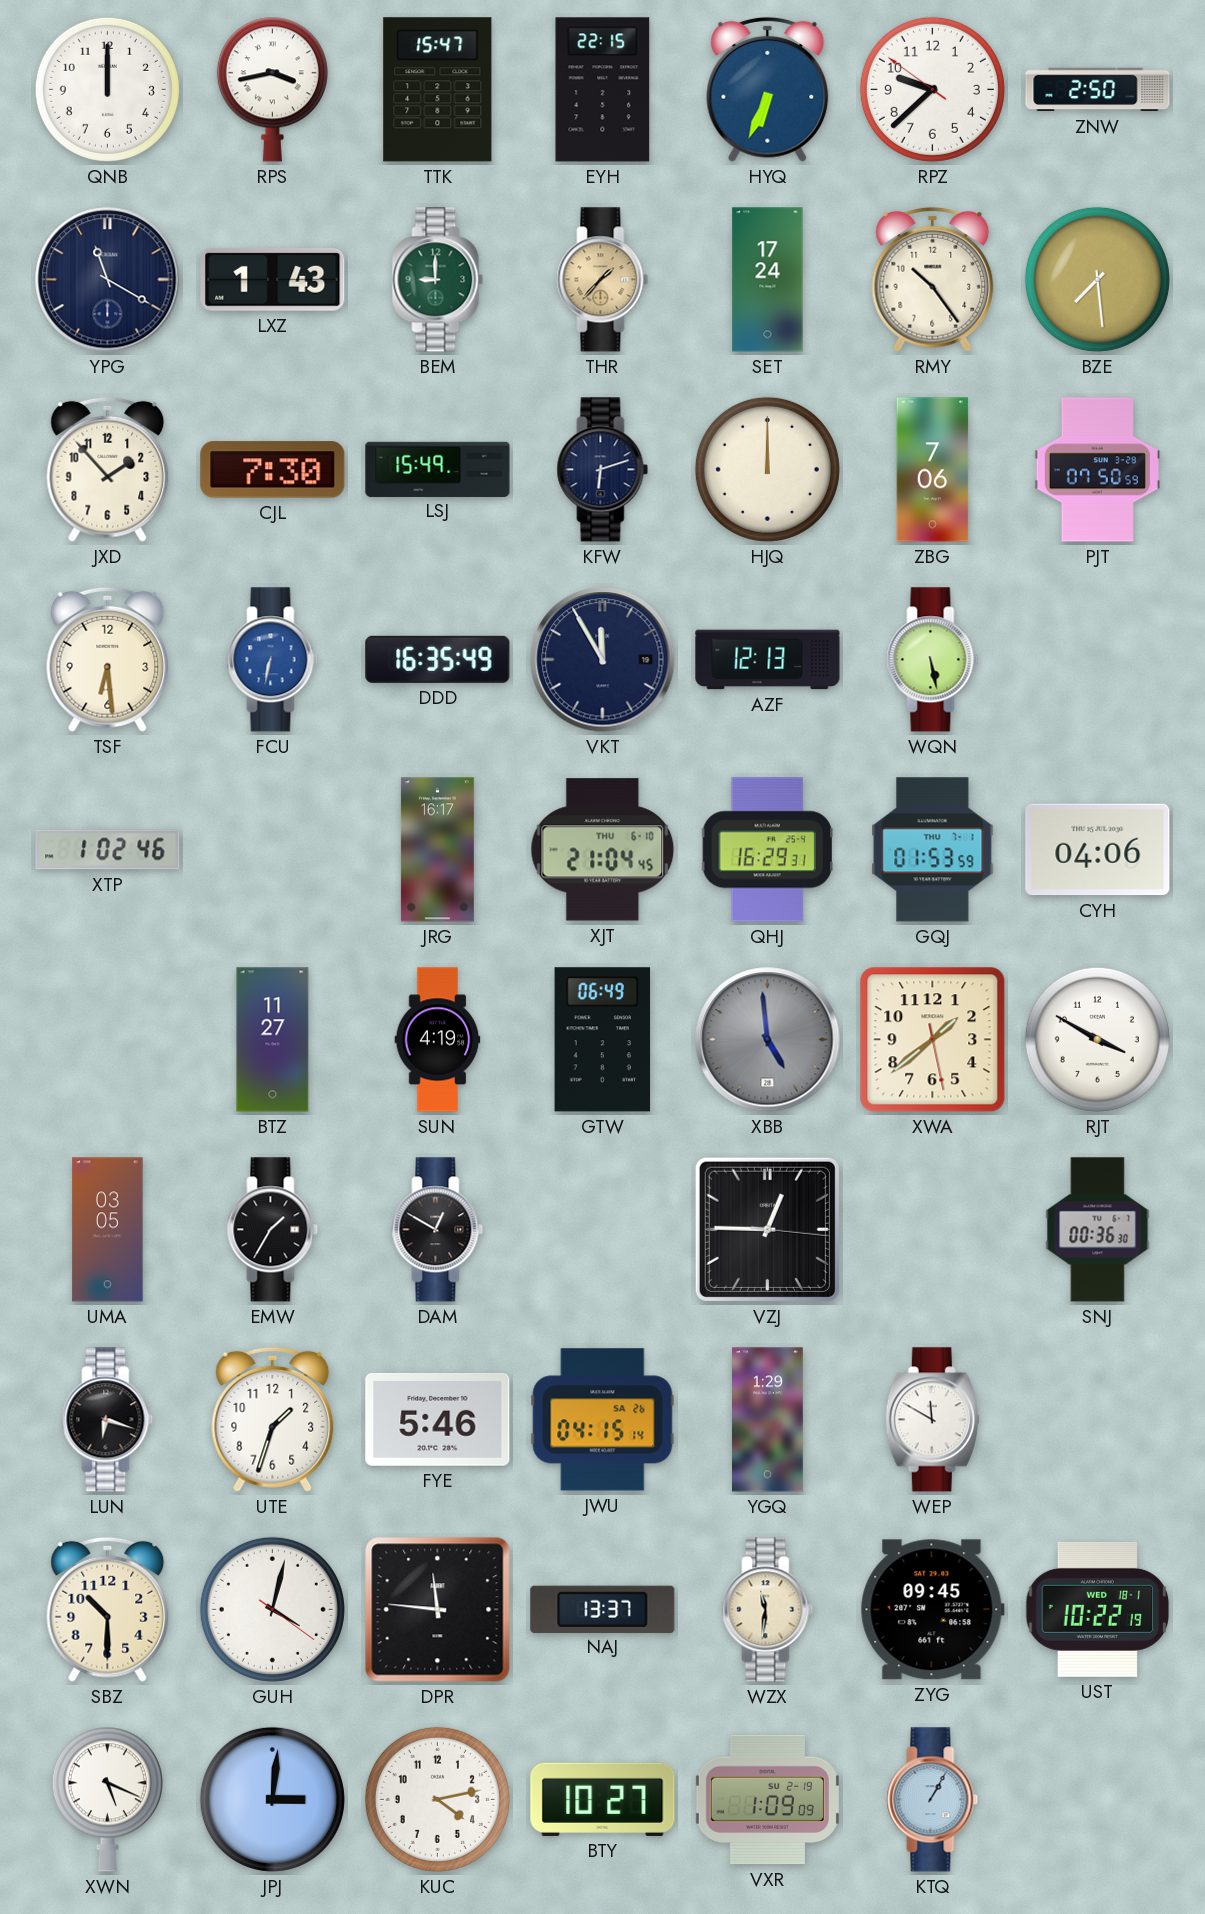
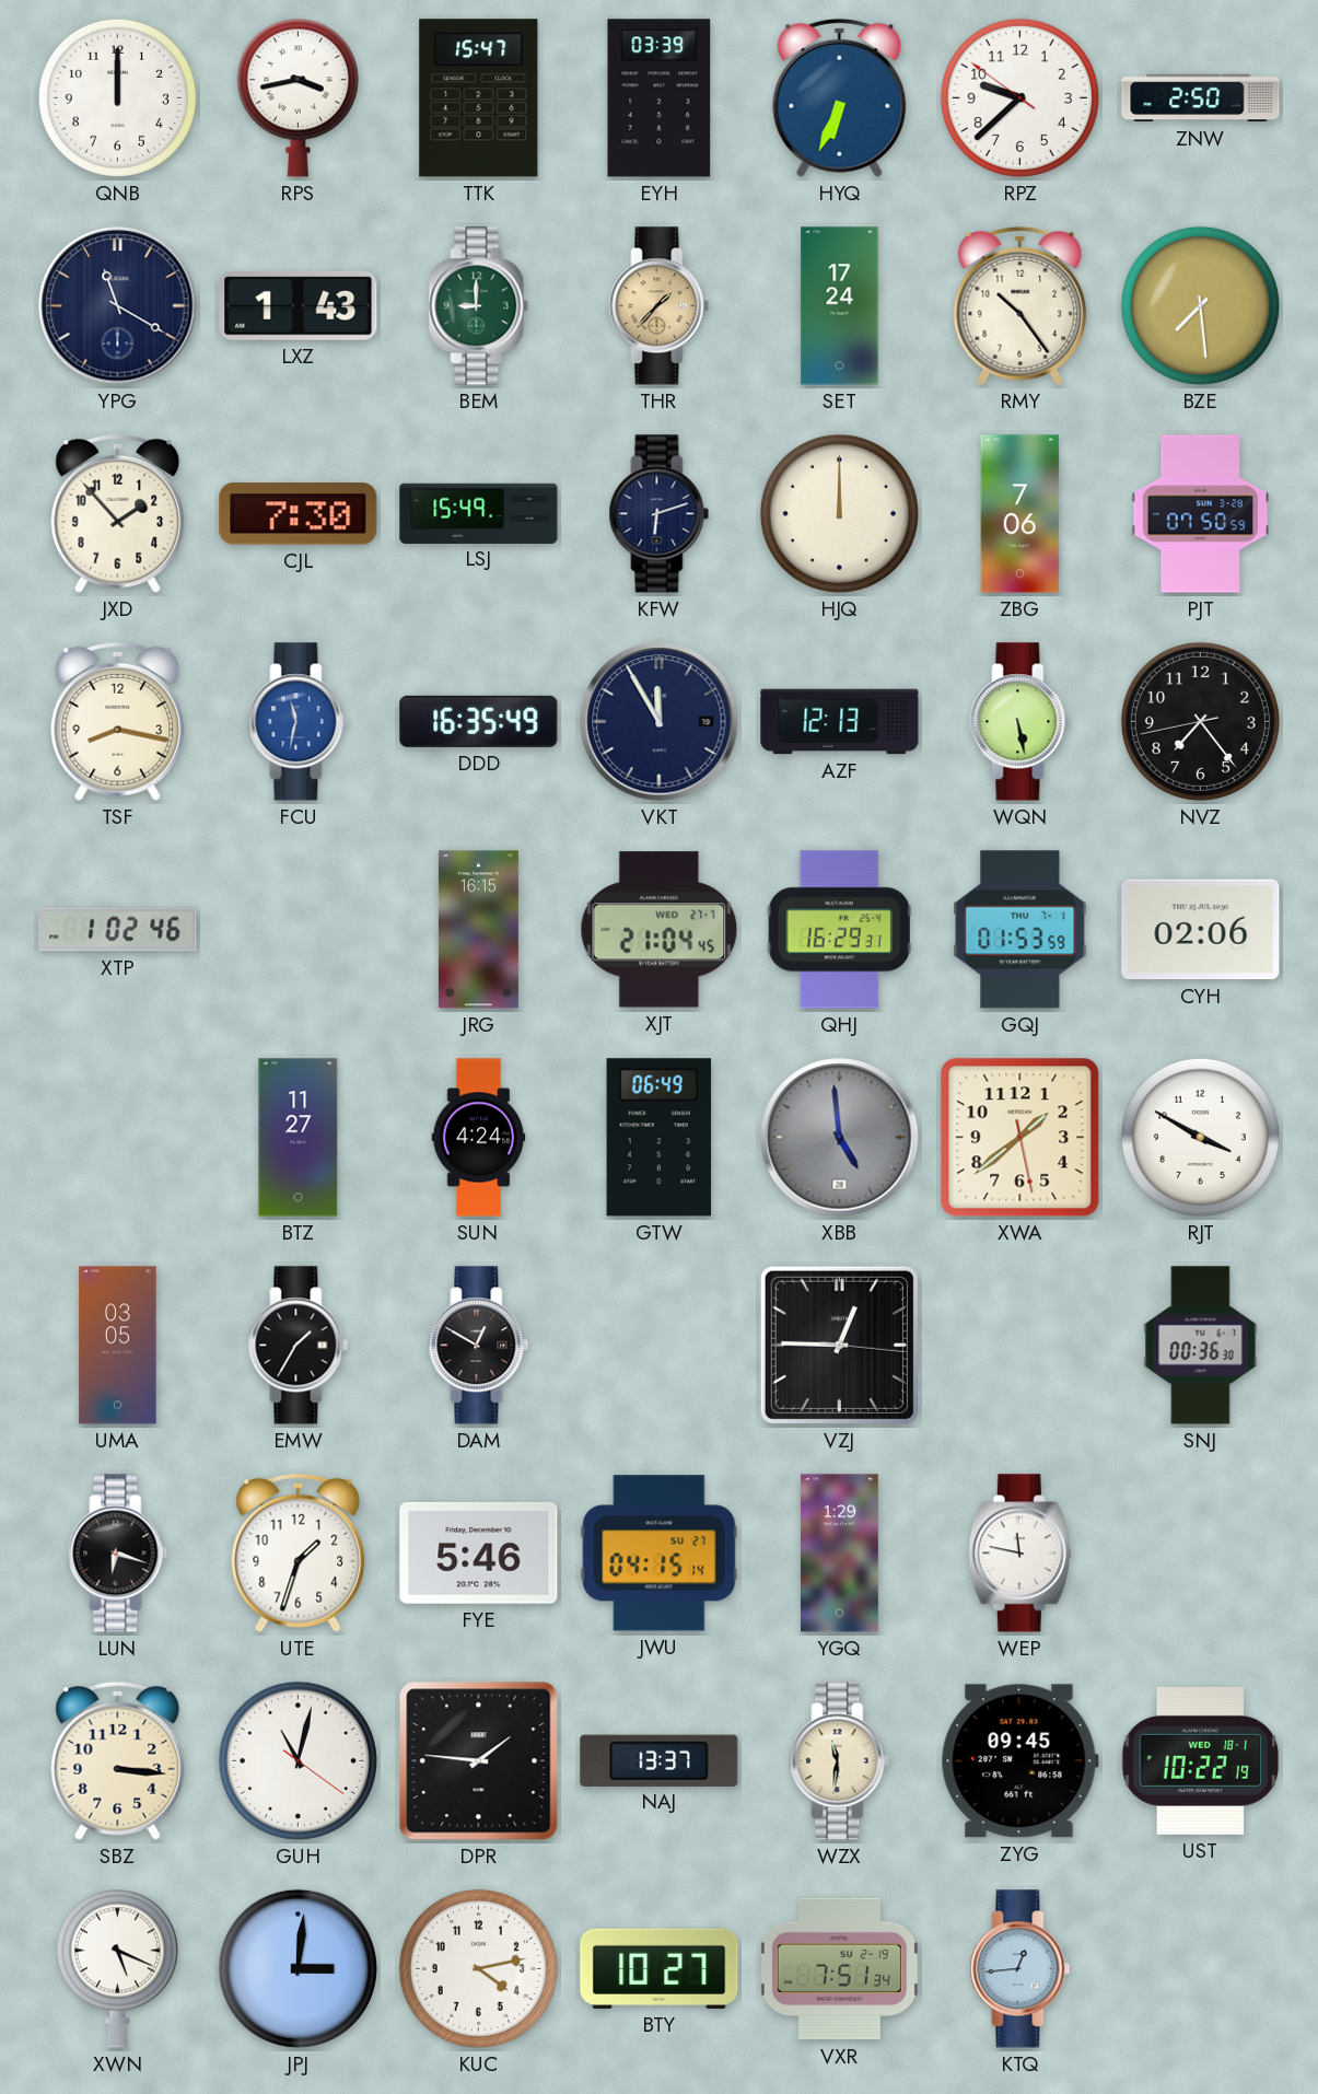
EYH: 22:15 -> 03:39
TSF: 6:29 -> 8:17
FCU: 6:32 -> 11:32
NVZ: none -> 7:23
JRG: 16:17 -> 16:15
XJT date: THU 6-10 -> WED 27-7
CYH: 04:06 -> 02:06
SUN: 4:19 -> 4:24
JWU date: SA 26 -> SU 27
WEP: 11:50 -> 11:47
SBZ: 10:30 -> 3:16
GUH: 4:02 -> 11:02
DPR: 11:46 -> 1:46
VXR: 1:09 -> 7:51
KTQ: 1:05 -> 12:44
